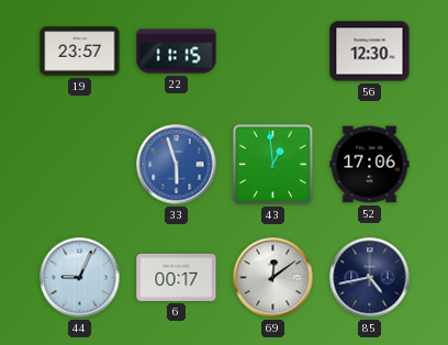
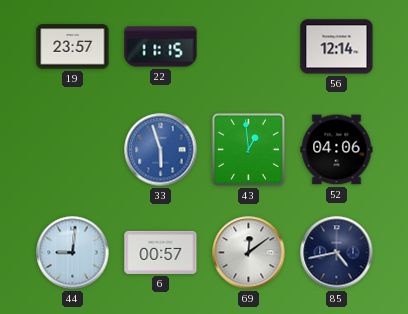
56: 12:30 -> 12:14
52: 17:06 -> 04:06
44: 9:04 -> 9:01
6: 00:17 -> 00:57
